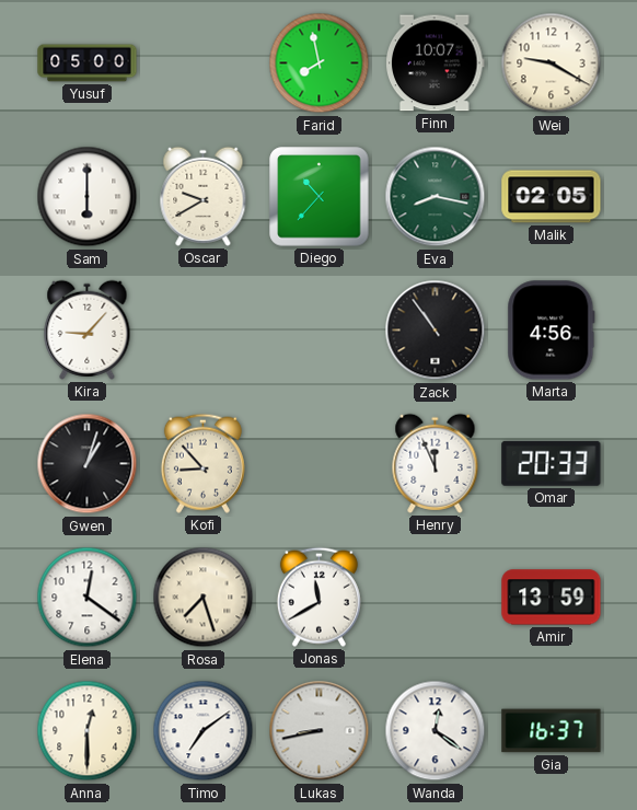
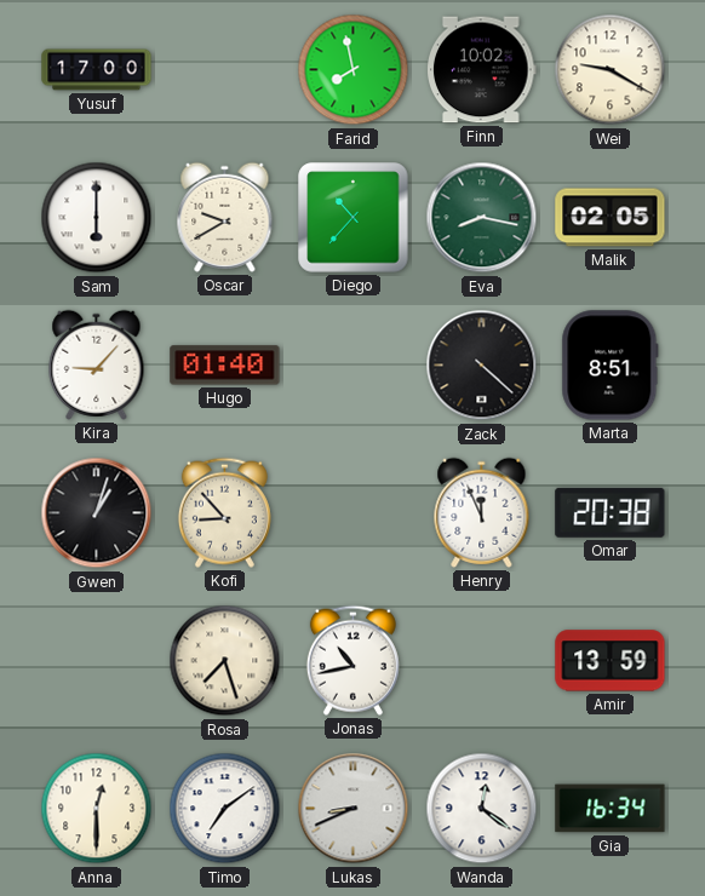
Yusuf: 05:00 -> 17:00
Finn: 10:07 -> 10:02
Hugo: none -> 01:40
Zack: 10:54 -> 4:22
Marta: 4:56 -> 8:51
Omar: 20:33 -> 20:38
Elena: 12:21 -> none
Jonas: 11:40 -> 10:43
Lukas: 8:43 -> 8:41
Gia: 16:37 -> 16:34
